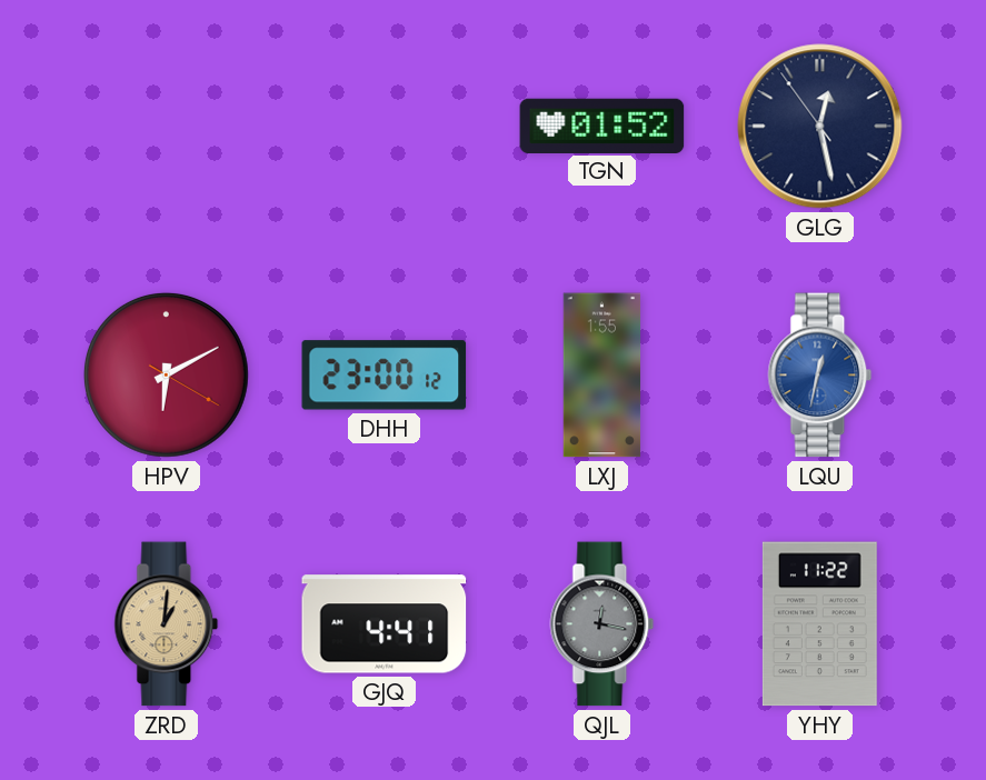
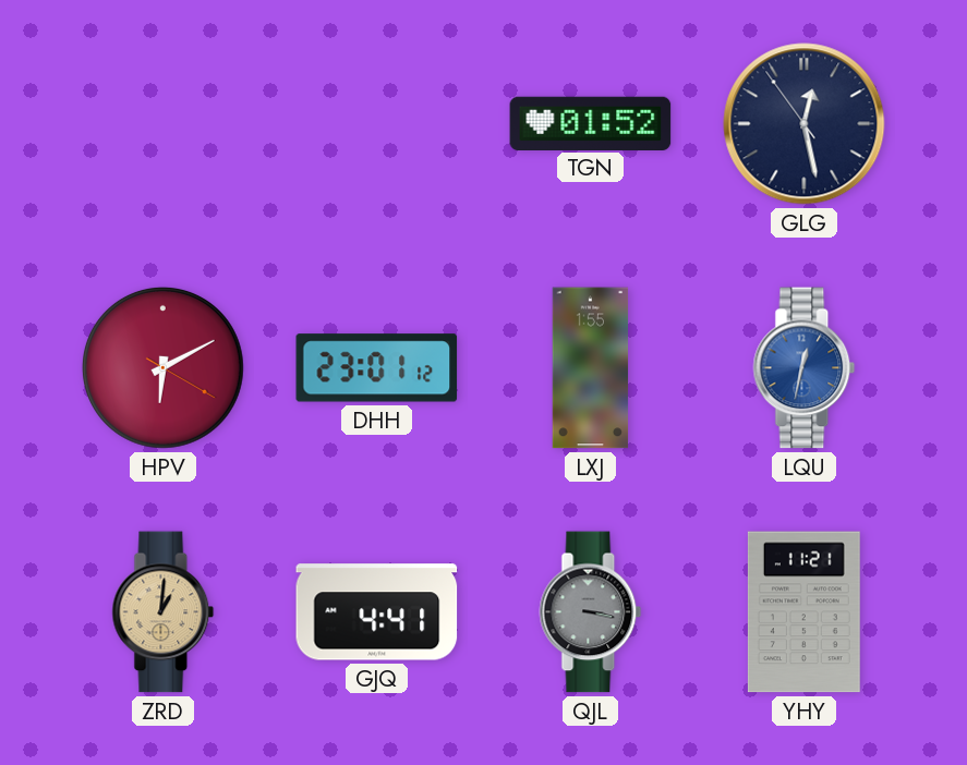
DHH: 23:00 -> 23:01
QJL: 12:17 -> 3:17
YHY: 11:22 -> 11:21
